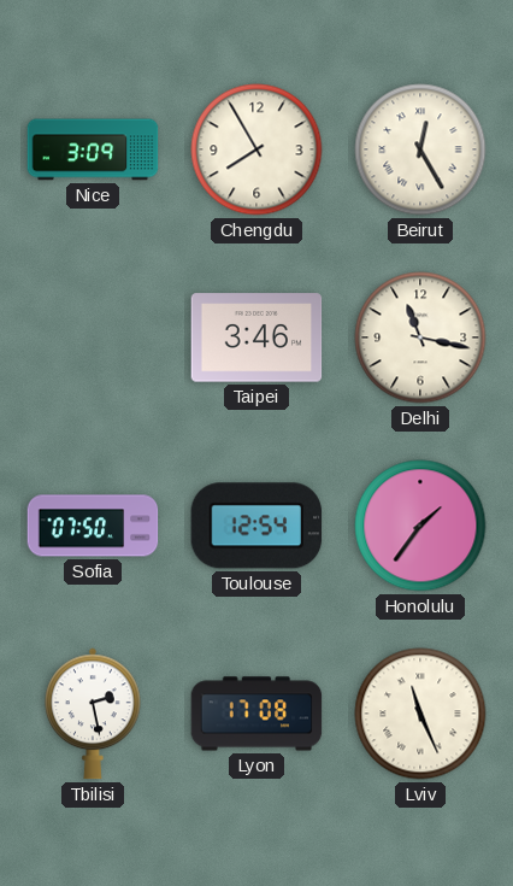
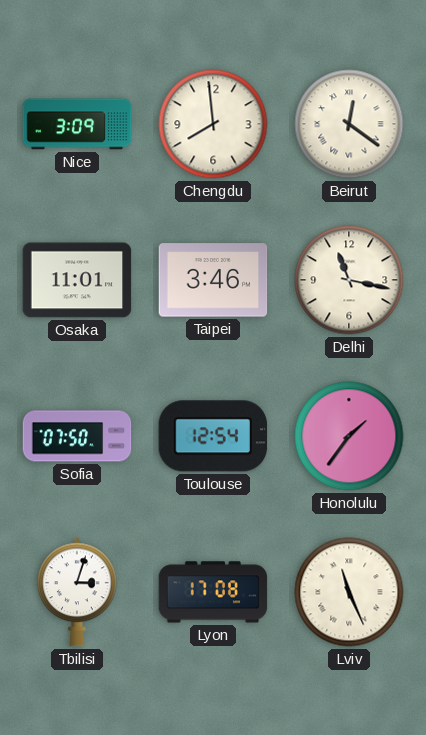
Chengdu: 7:55 -> 7:59
Beirut: 12:25 -> 12:21
Osaka: none -> 11:01
Tbilisi: 2:28 -> 3:03
